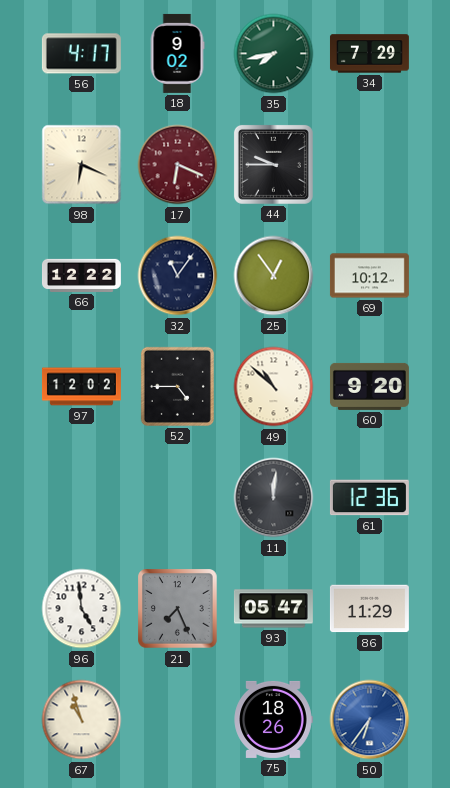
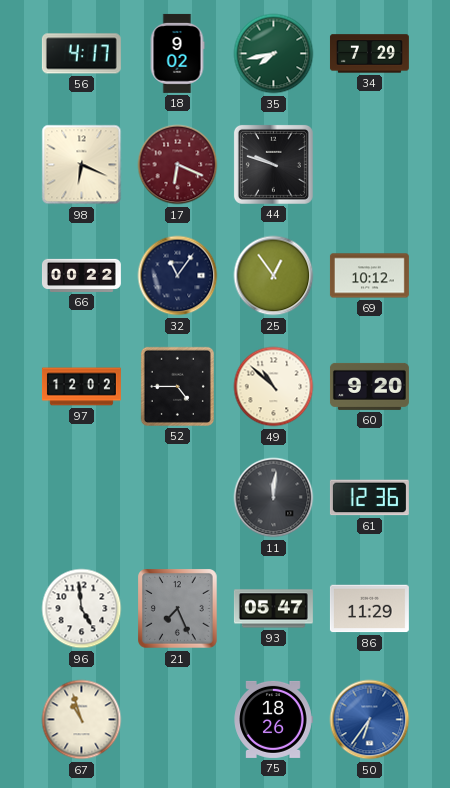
44: 9:45 -> 9:48
66: 12:22 -> 00:22
